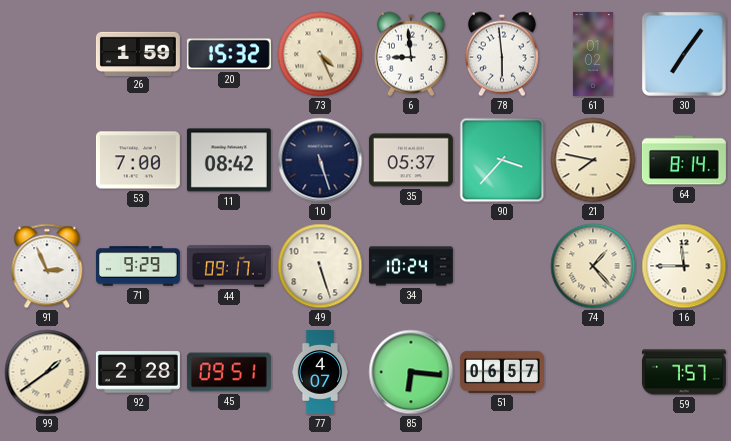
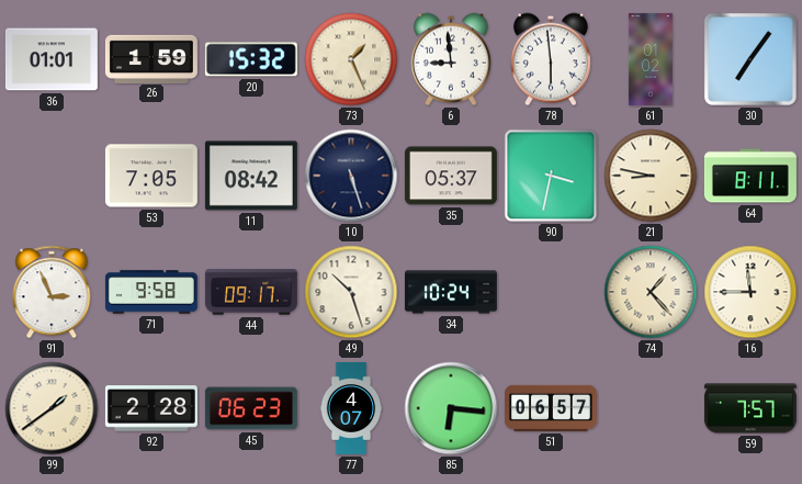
36: none -> 01:01
73: 4:26 -> 1:26
53: 7:00 -> 7:05
90: 3:37 -> 3:32
21: 7:47 -> 8:47
64: 8:14 -> 8:11
71: 9:29 -> 9:58
49: 5:27 -> 10:27
45: 09:51 -> 06:23
